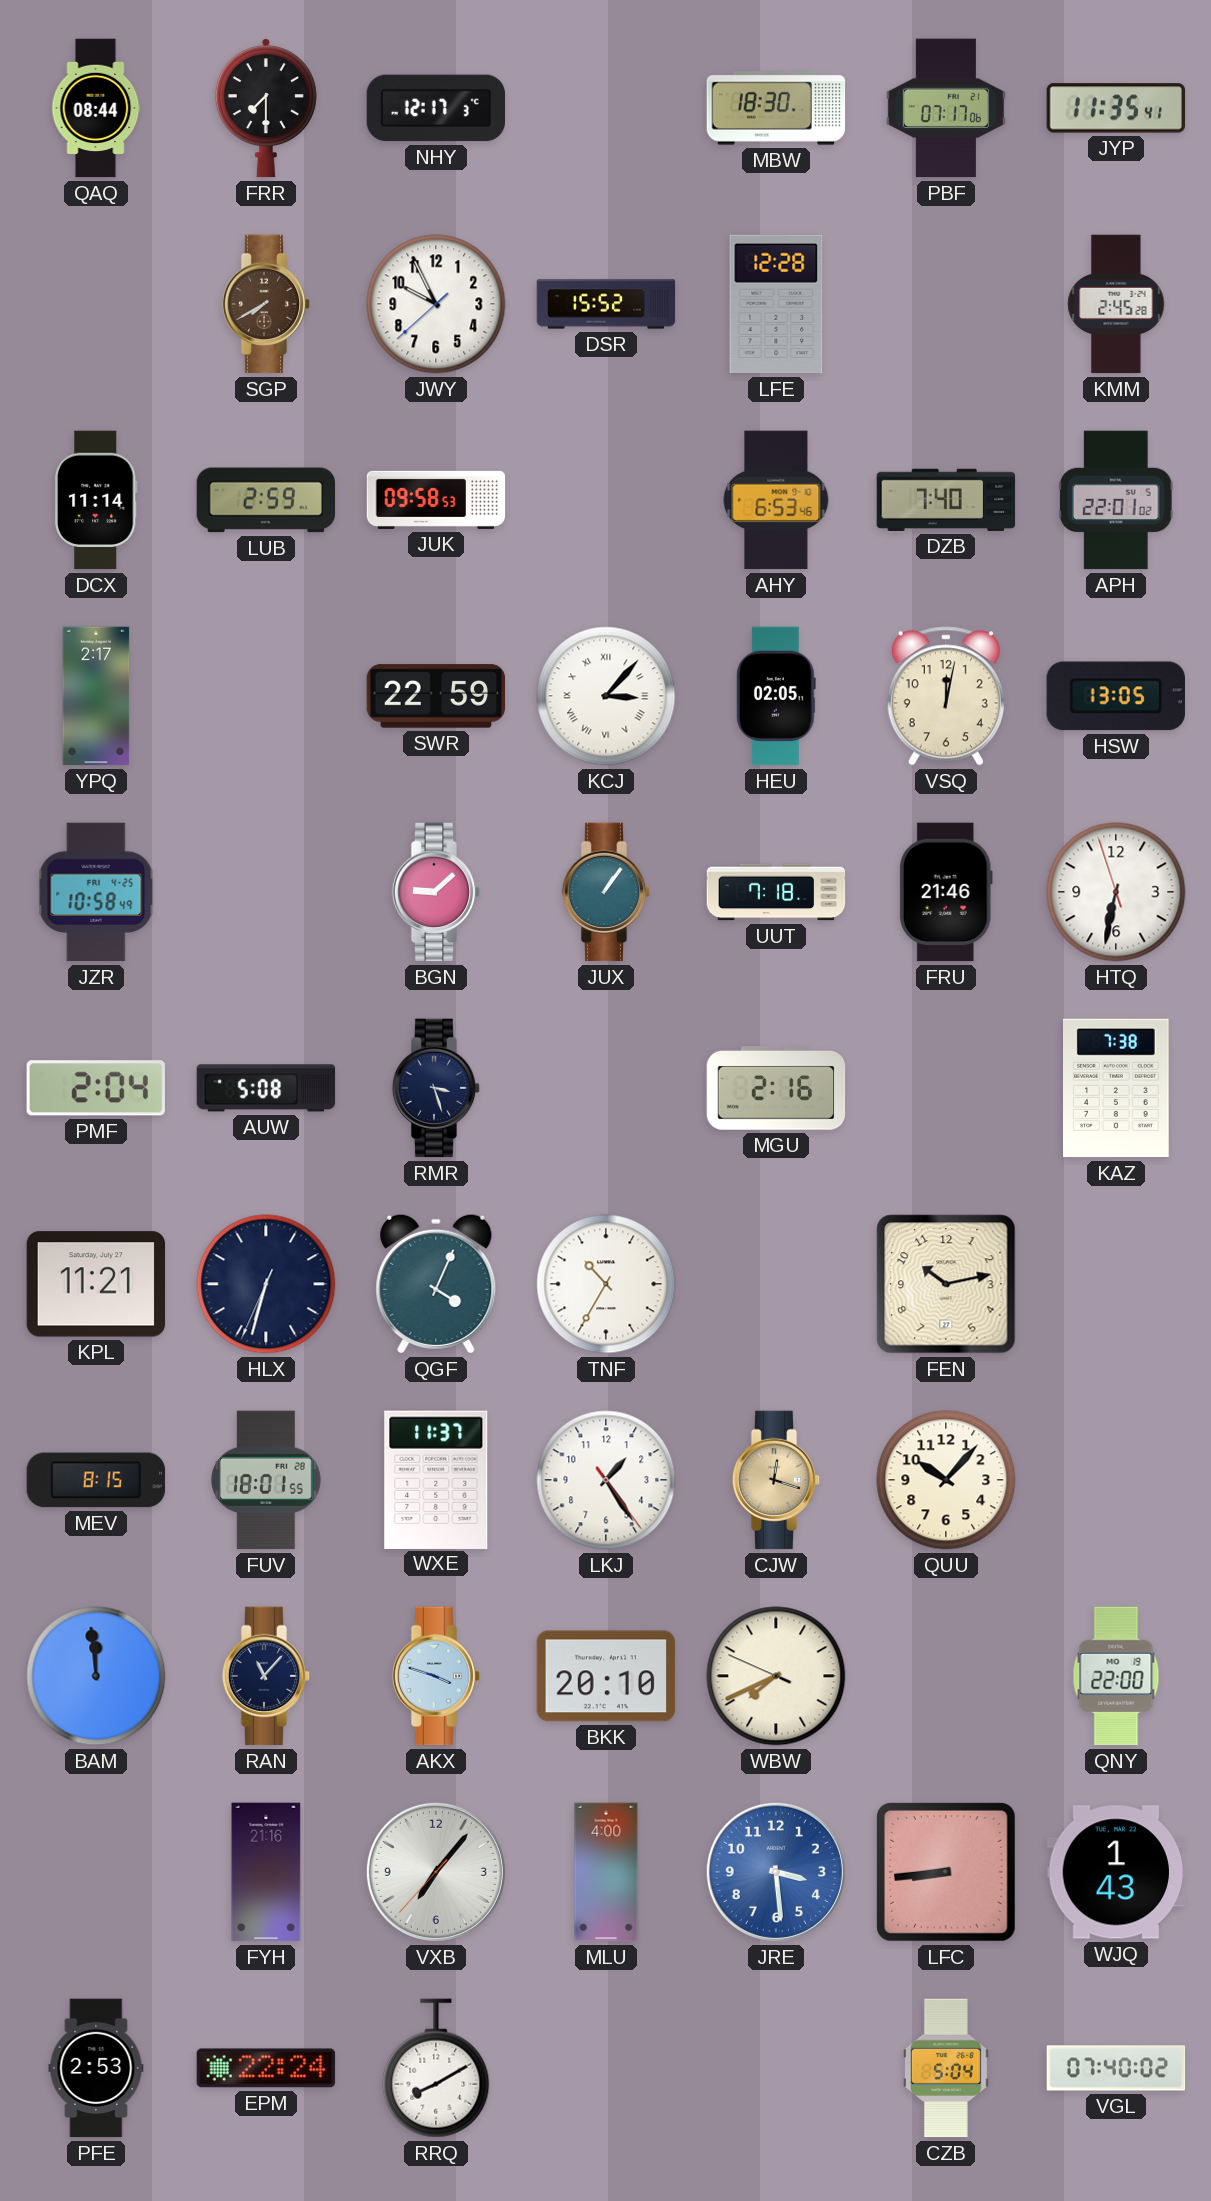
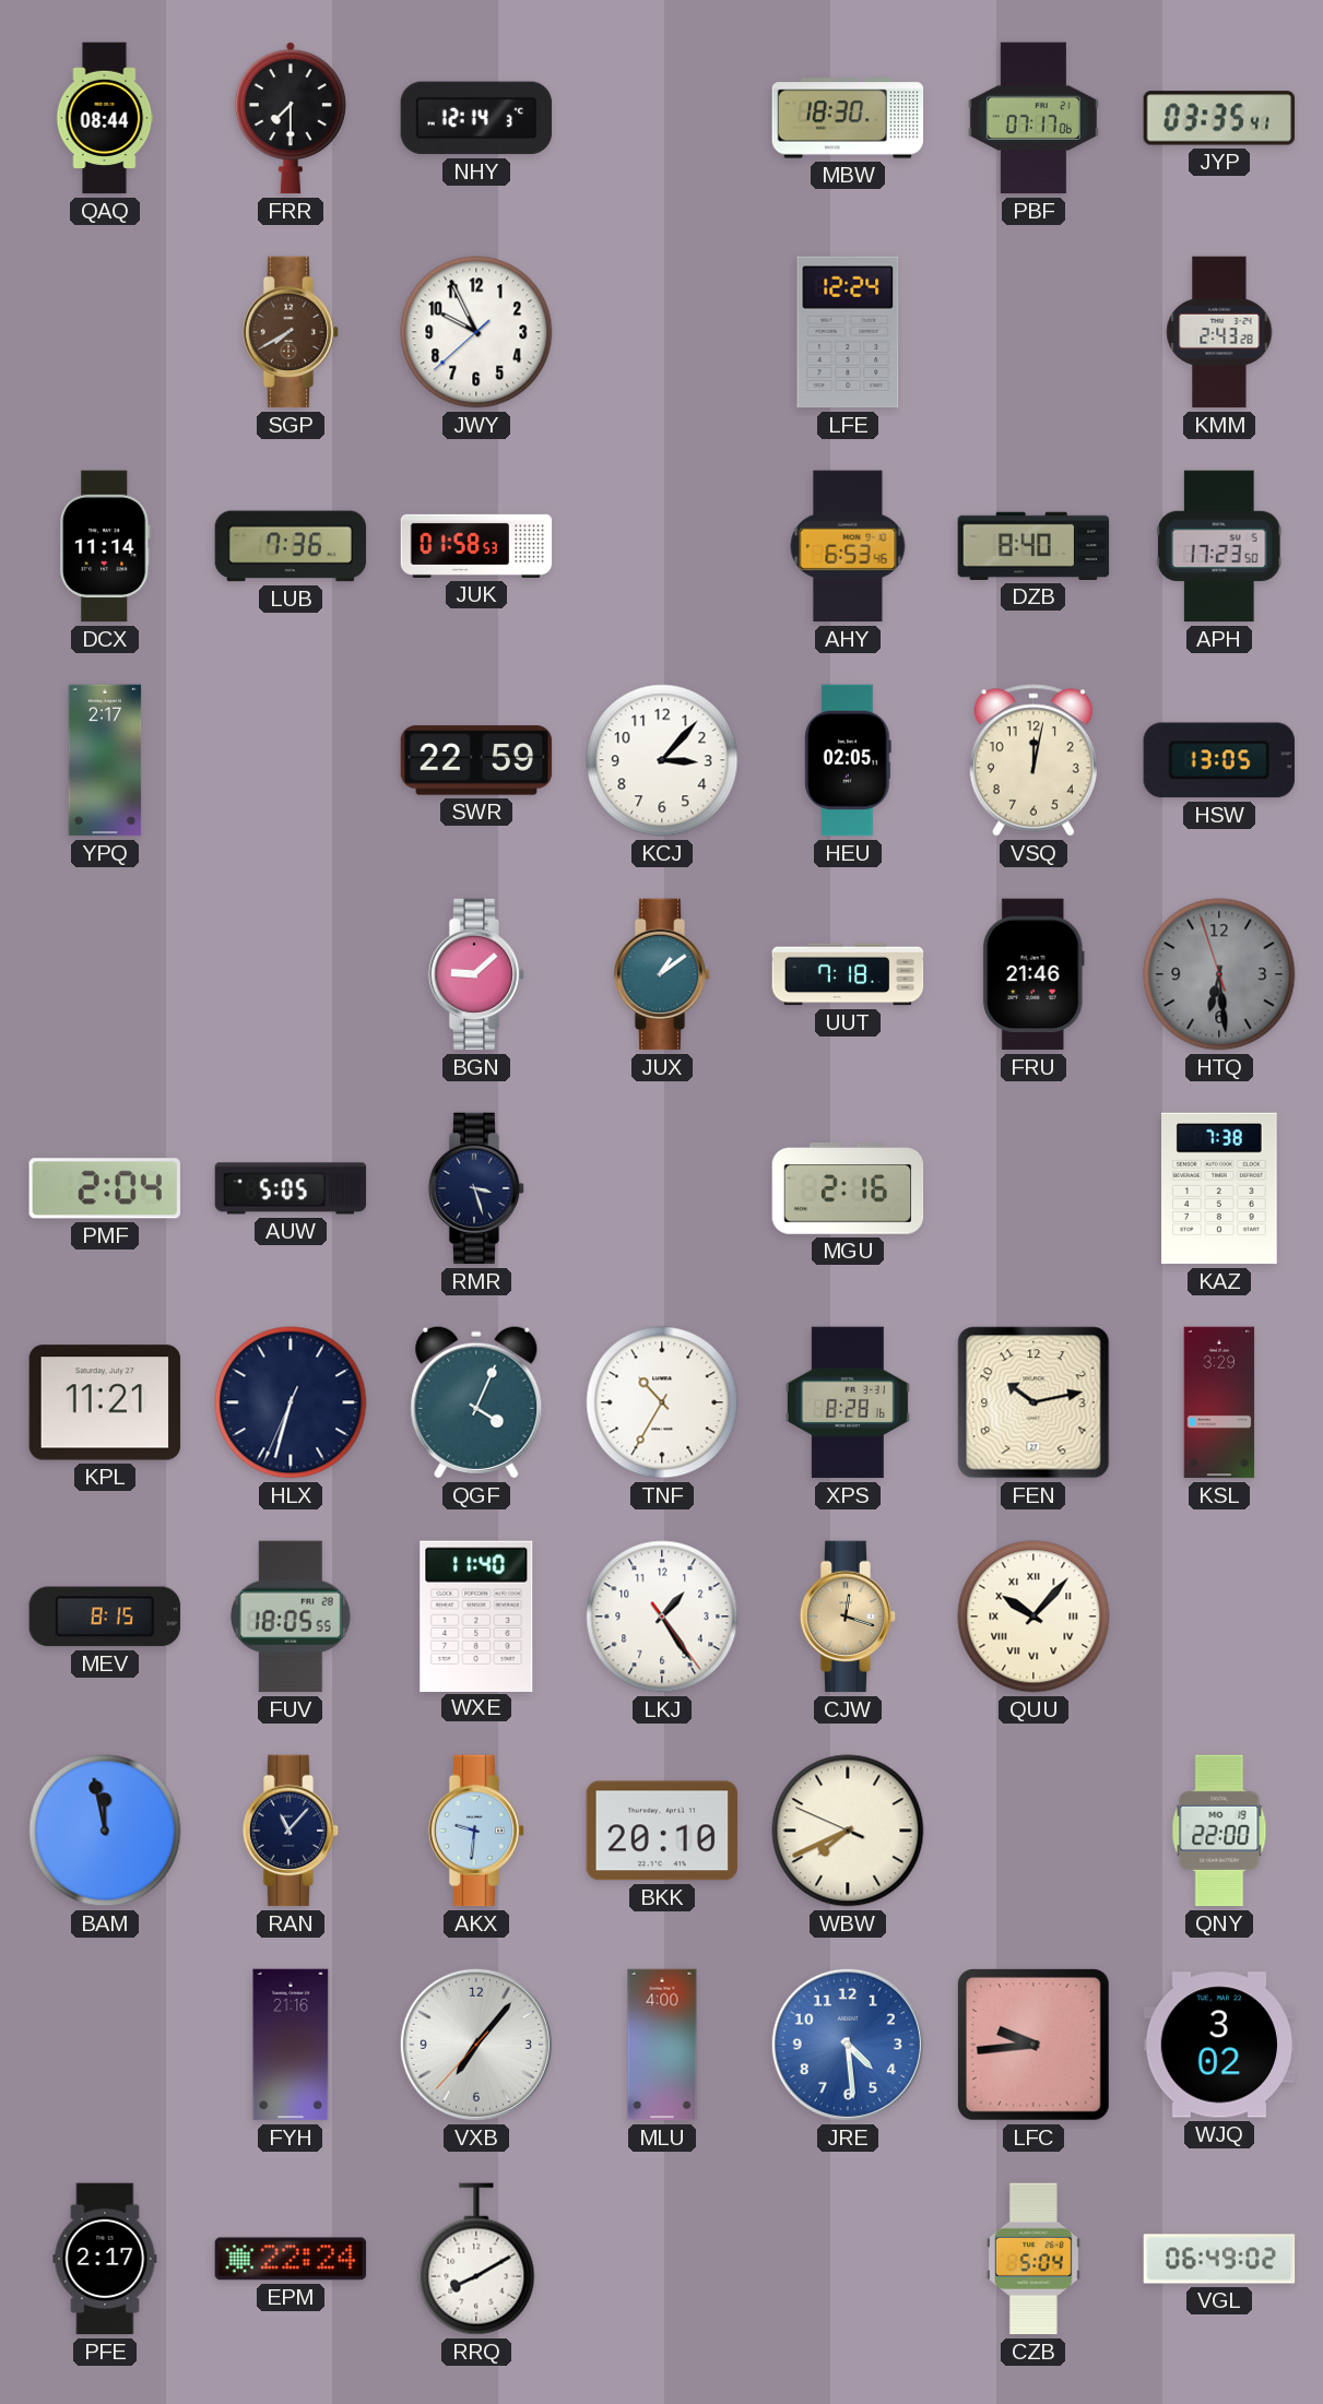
NHY: 12:17 -> 12:14
JYP: 11:35 -> 03:35
DSR: 15:52 -> none
LFE: 12:28 -> 12:24
KMM: 2:45 -> 2:43
LUB: 2:59 -> 7:36
JUK: 09:58 -> 01:58
DZB: 7:40 -> 8:40
APH: 22:01 -> 17:23
KCJ numerals: Roman -> Arabic
JZR: 10:58 -> none
JUX: 1:06 -> 1:09
HTQ: 6:31 -> 6:28
HTQ dial: white -> grey
AUW: 5:08 -> 5:05
XPS: none -> 8:28
KSL: none -> 3:29
FUV: 18:01 -> 18:05
WXE: 11:37 -> 11:40
QUU numerals: Arabic -> Roman
BAM: 11:59 -> 11:58
AKX: 3:48 -> 9:31
JRE: 3:29 -> 4:29
LFC: 8:44 -> 9:44
WJQ: 1:43 -> 3:02
PFE: 2:53 -> 2:17
VGL: 07:40 -> 06:49
